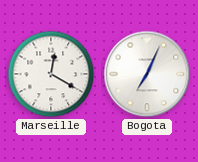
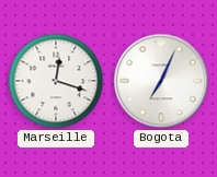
Marseille: 12:20 -> 12:18
